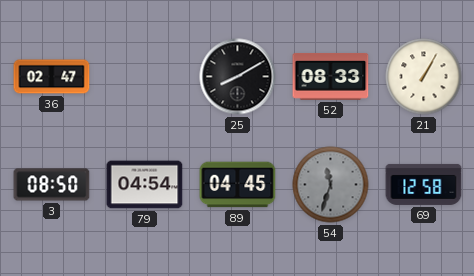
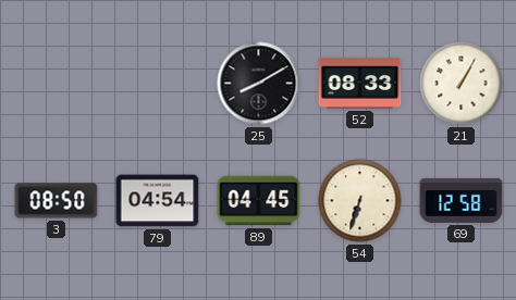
36: 02:47 -> none
54: 11:33 -> 6:33
54 dial: grey -> cream
